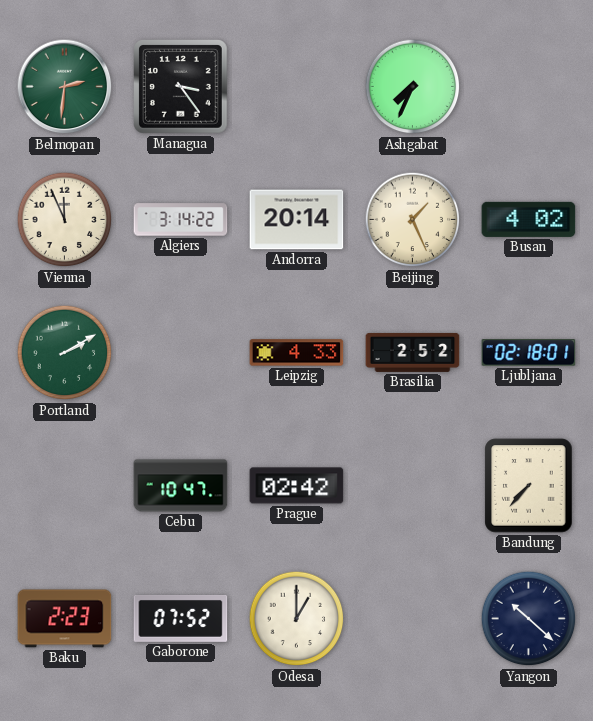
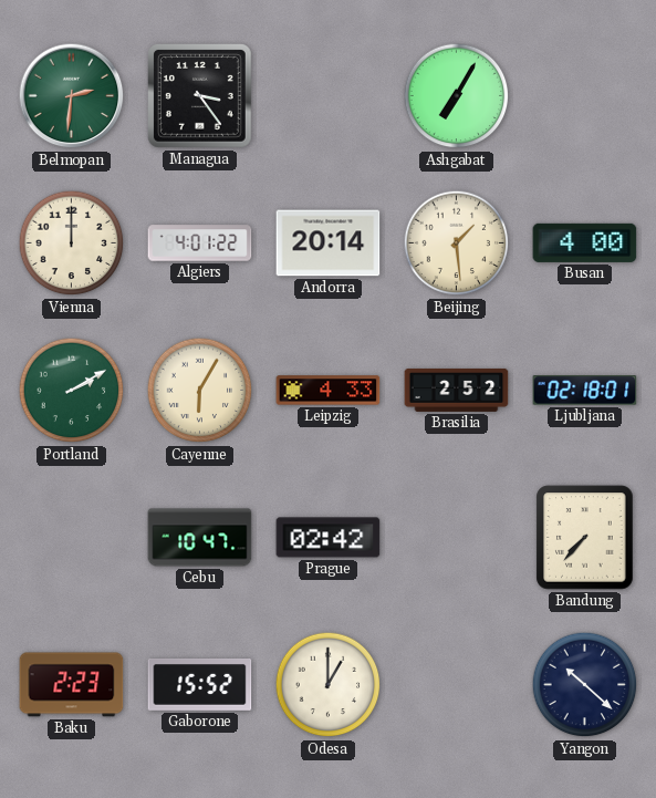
Ashgabat: 7:34 -> 7:05
Vienna: 11:56 -> 12:00
Algiers: 3:14 -> 4:01
Beijing: 1:26 -> 1:29
Busan: 4:02 -> 4:00
Cayenne: none -> 6:05
Gaborone: 07:52 -> 15:52
